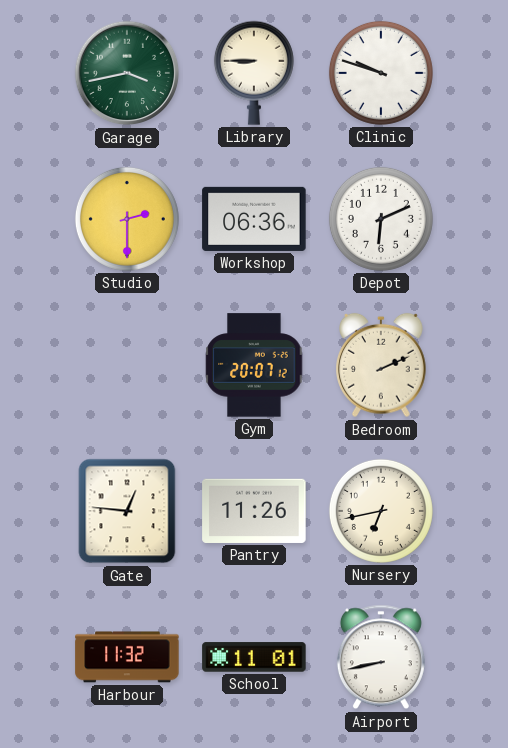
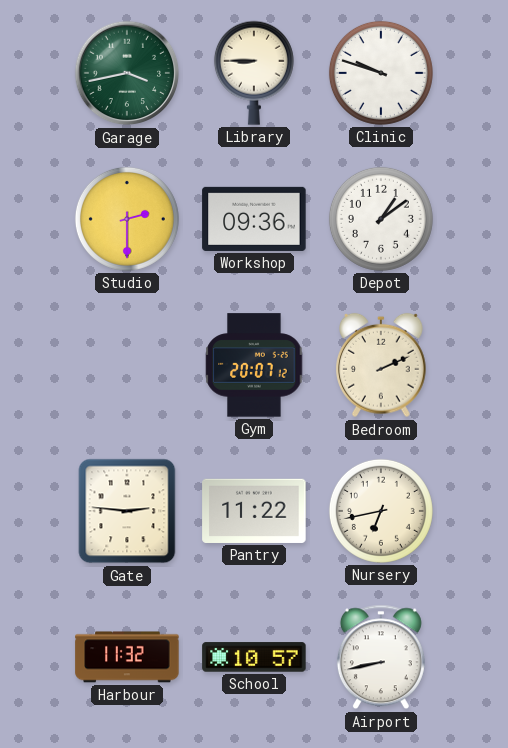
Workshop: 06:36 -> 09:36
Depot: 6:11 -> 1:09
Gate: 12:46 -> 2:46
Pantry: 11:26 -> 11:22
School: 11:01 -> 10:57
